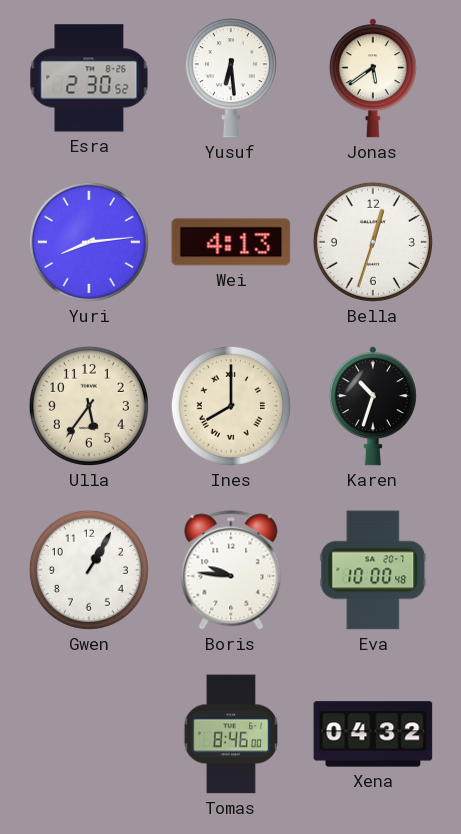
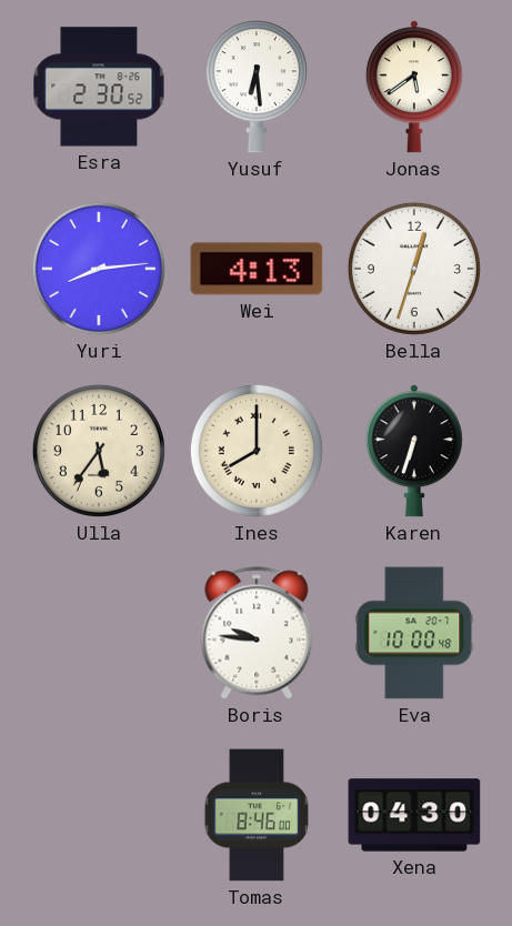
Karen: 10:33 -> 6:33
Gwen: 1:05 -> none
Xena: 04:32 -> 04:30
